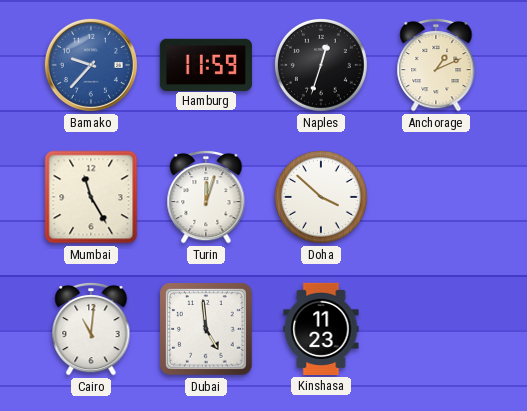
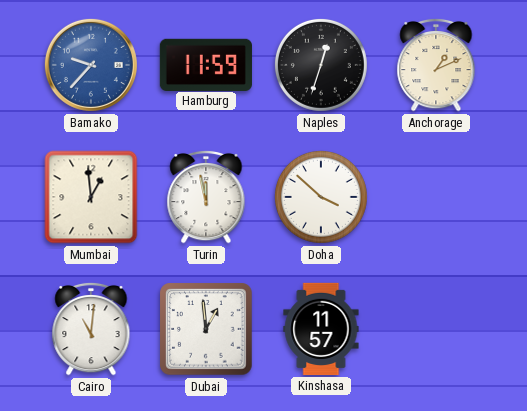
Mumbai: 11:25 -> 12:59
Turin: 12:03 -> 11:58
Dubai: 4:59 -> 12:59
Kinshasa: 11:23 -> 11:57
